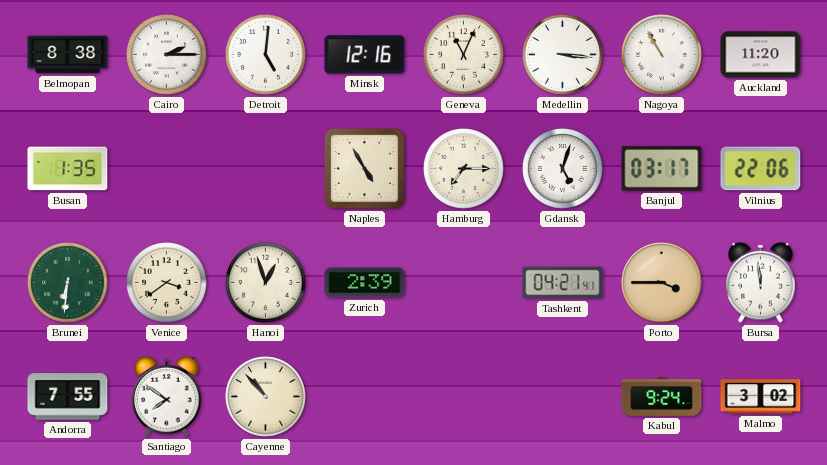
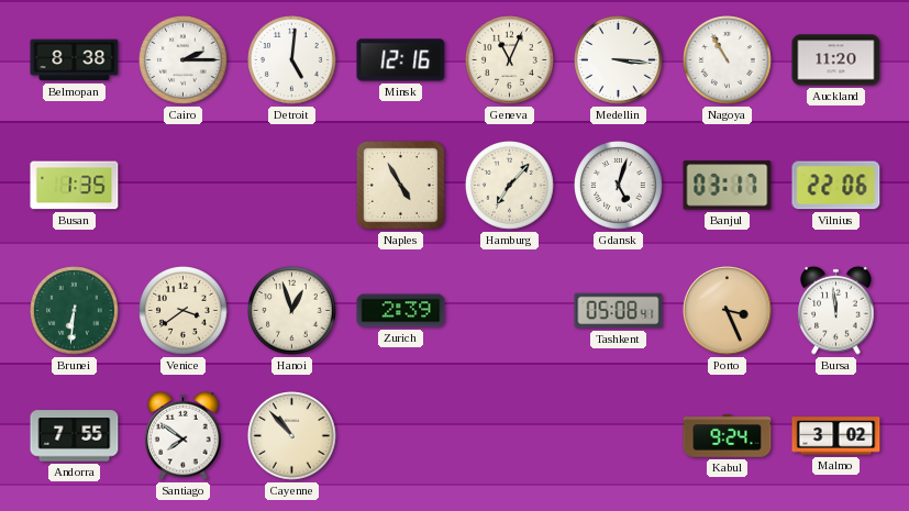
Hamburg: 7:15 -> 7:07
Tashkent: 04:21 -> 05:08
Porto: 3:45 -> 3:26
